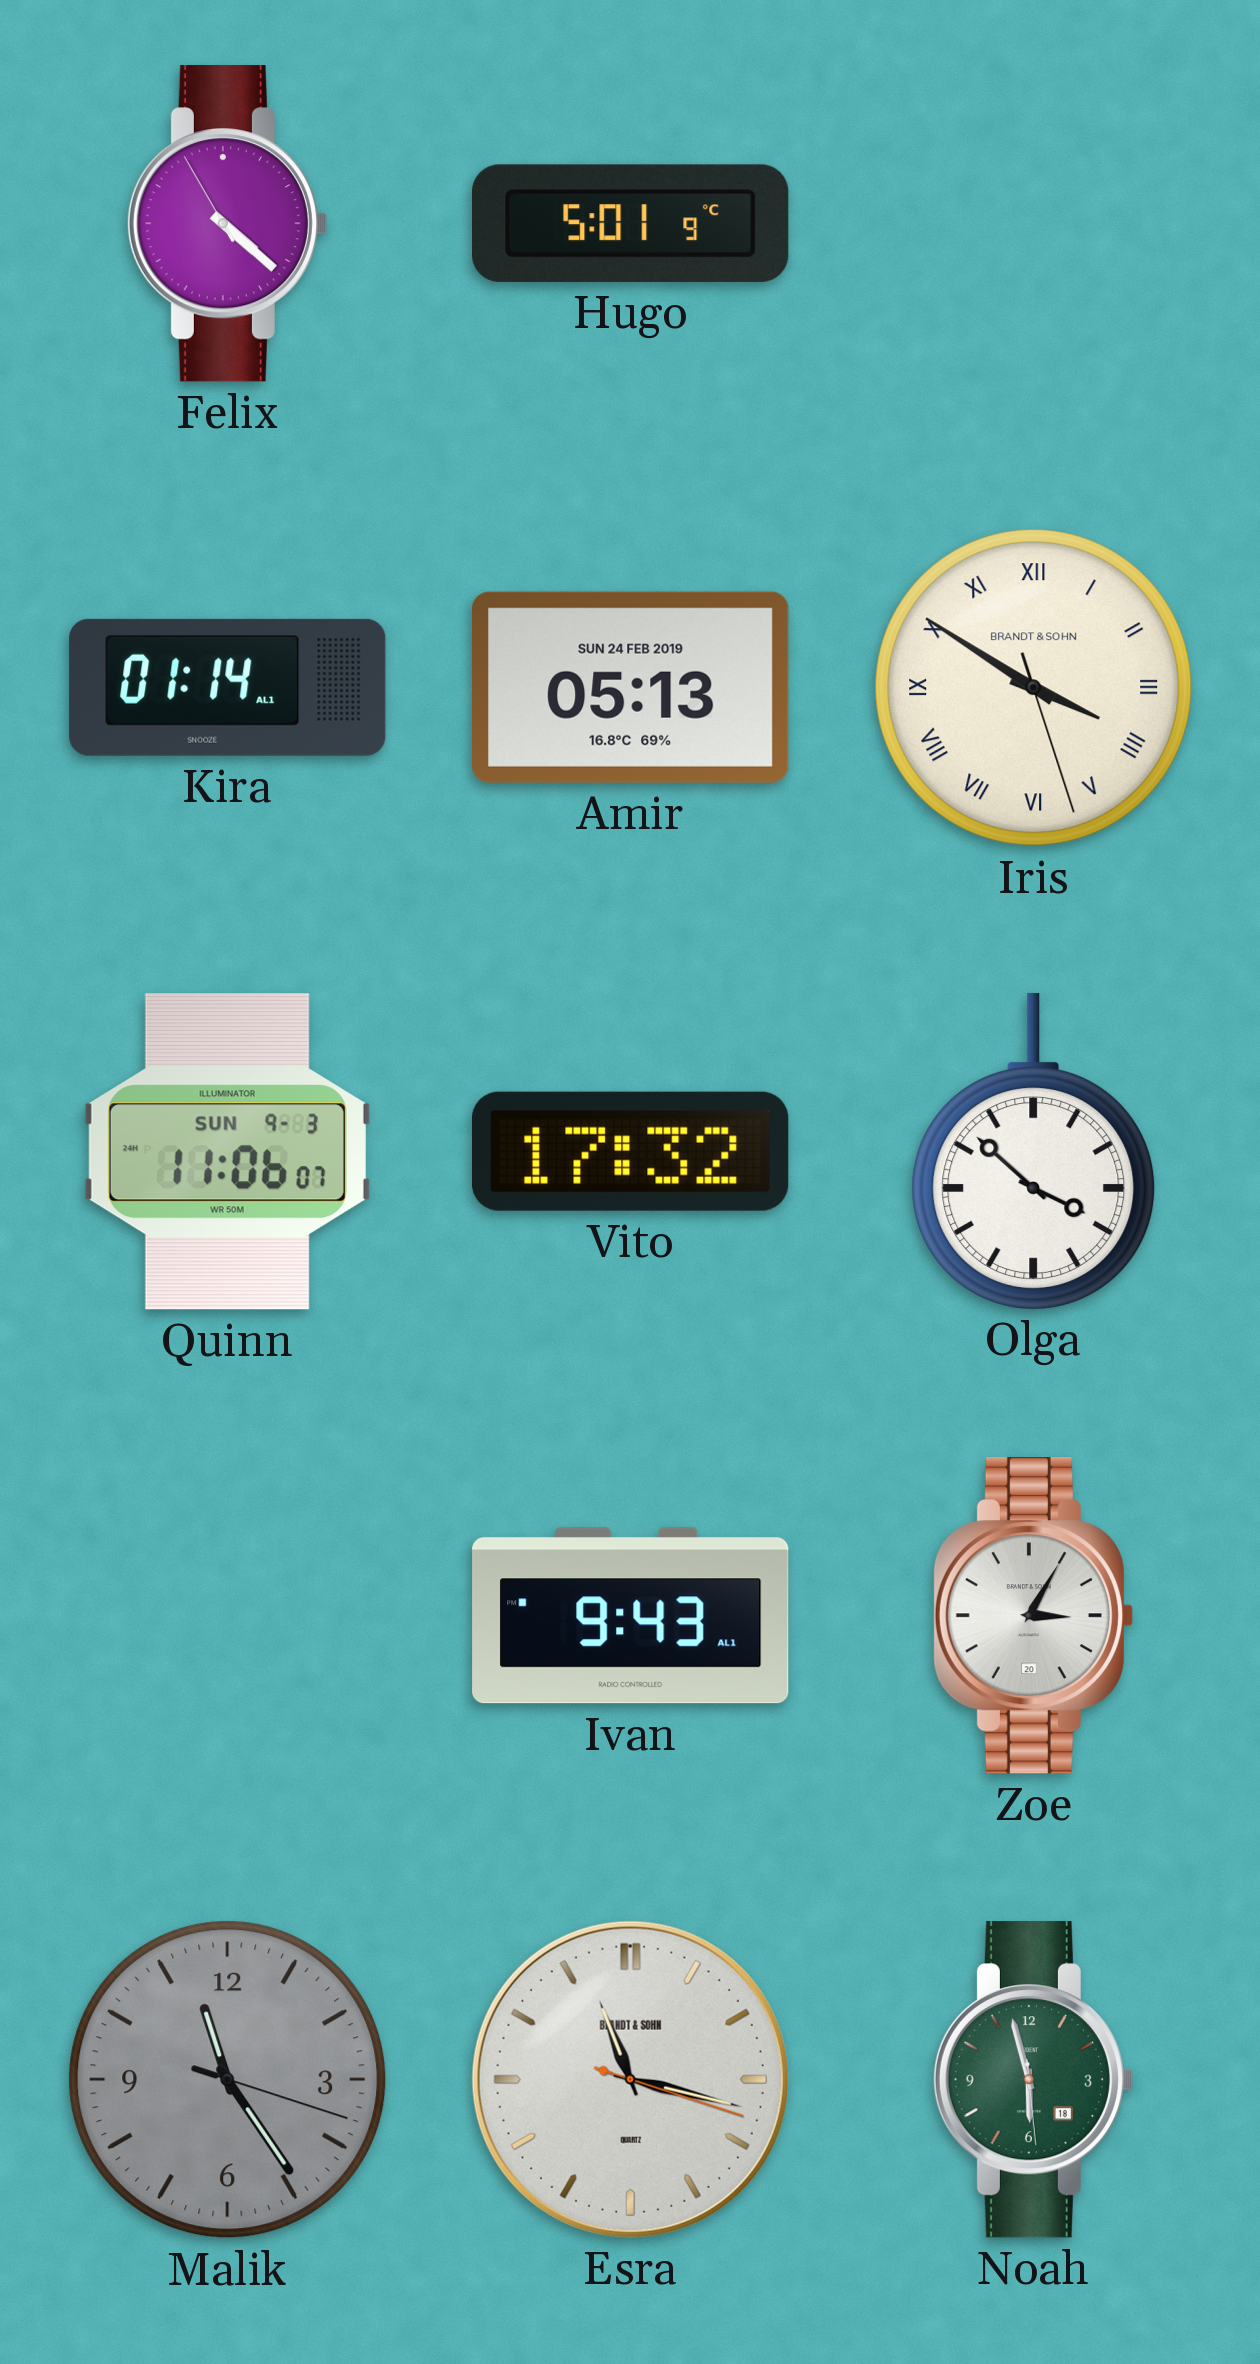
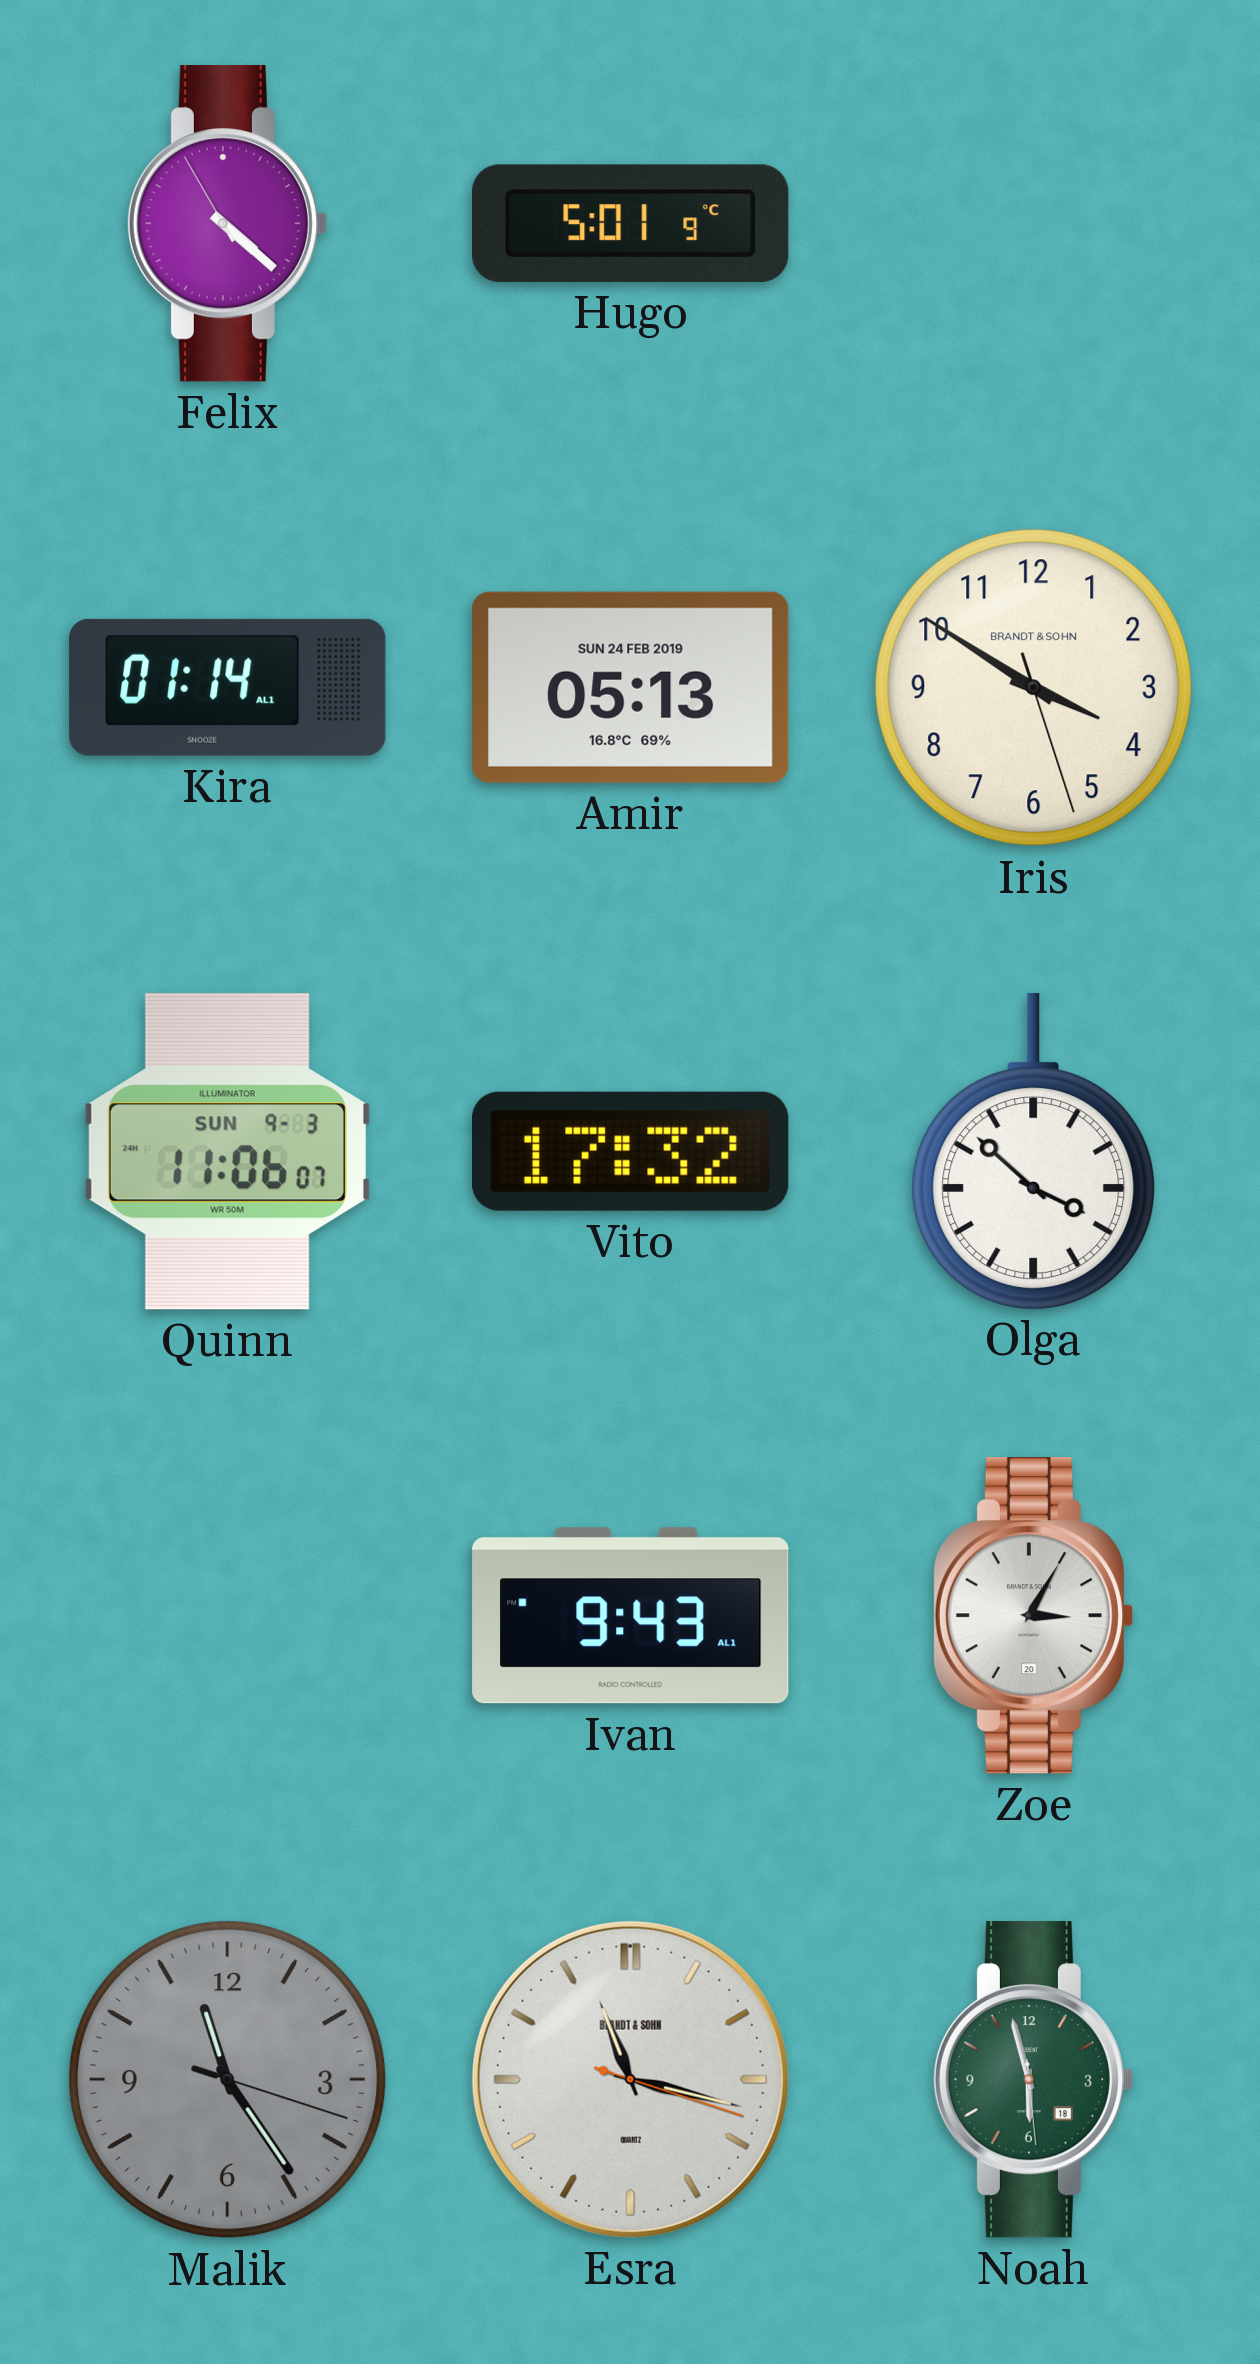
Iris numerals: Roman -> Arabic
